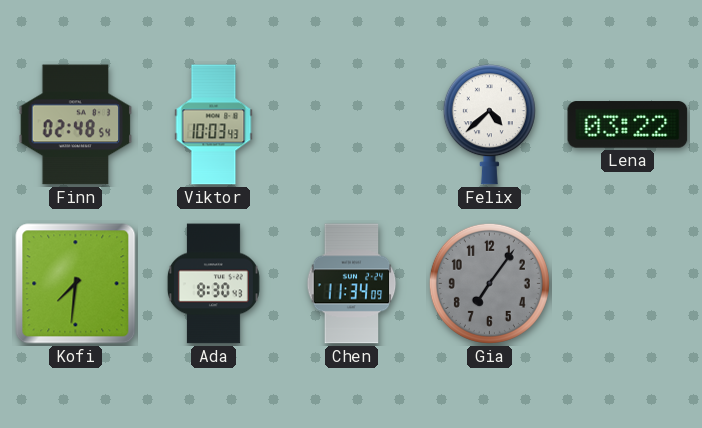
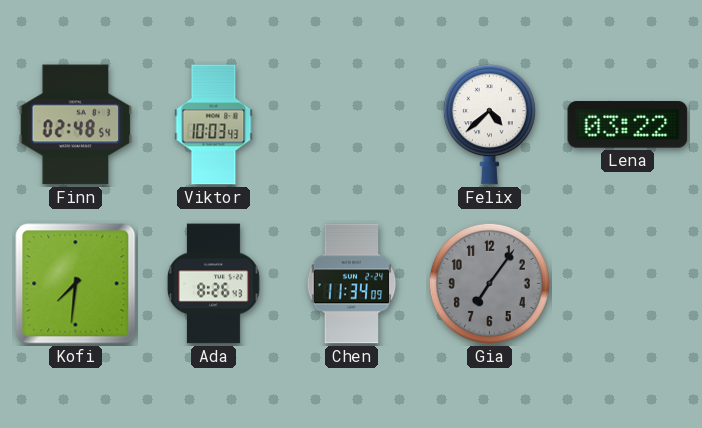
Ada: 8:30 -> 8:26
